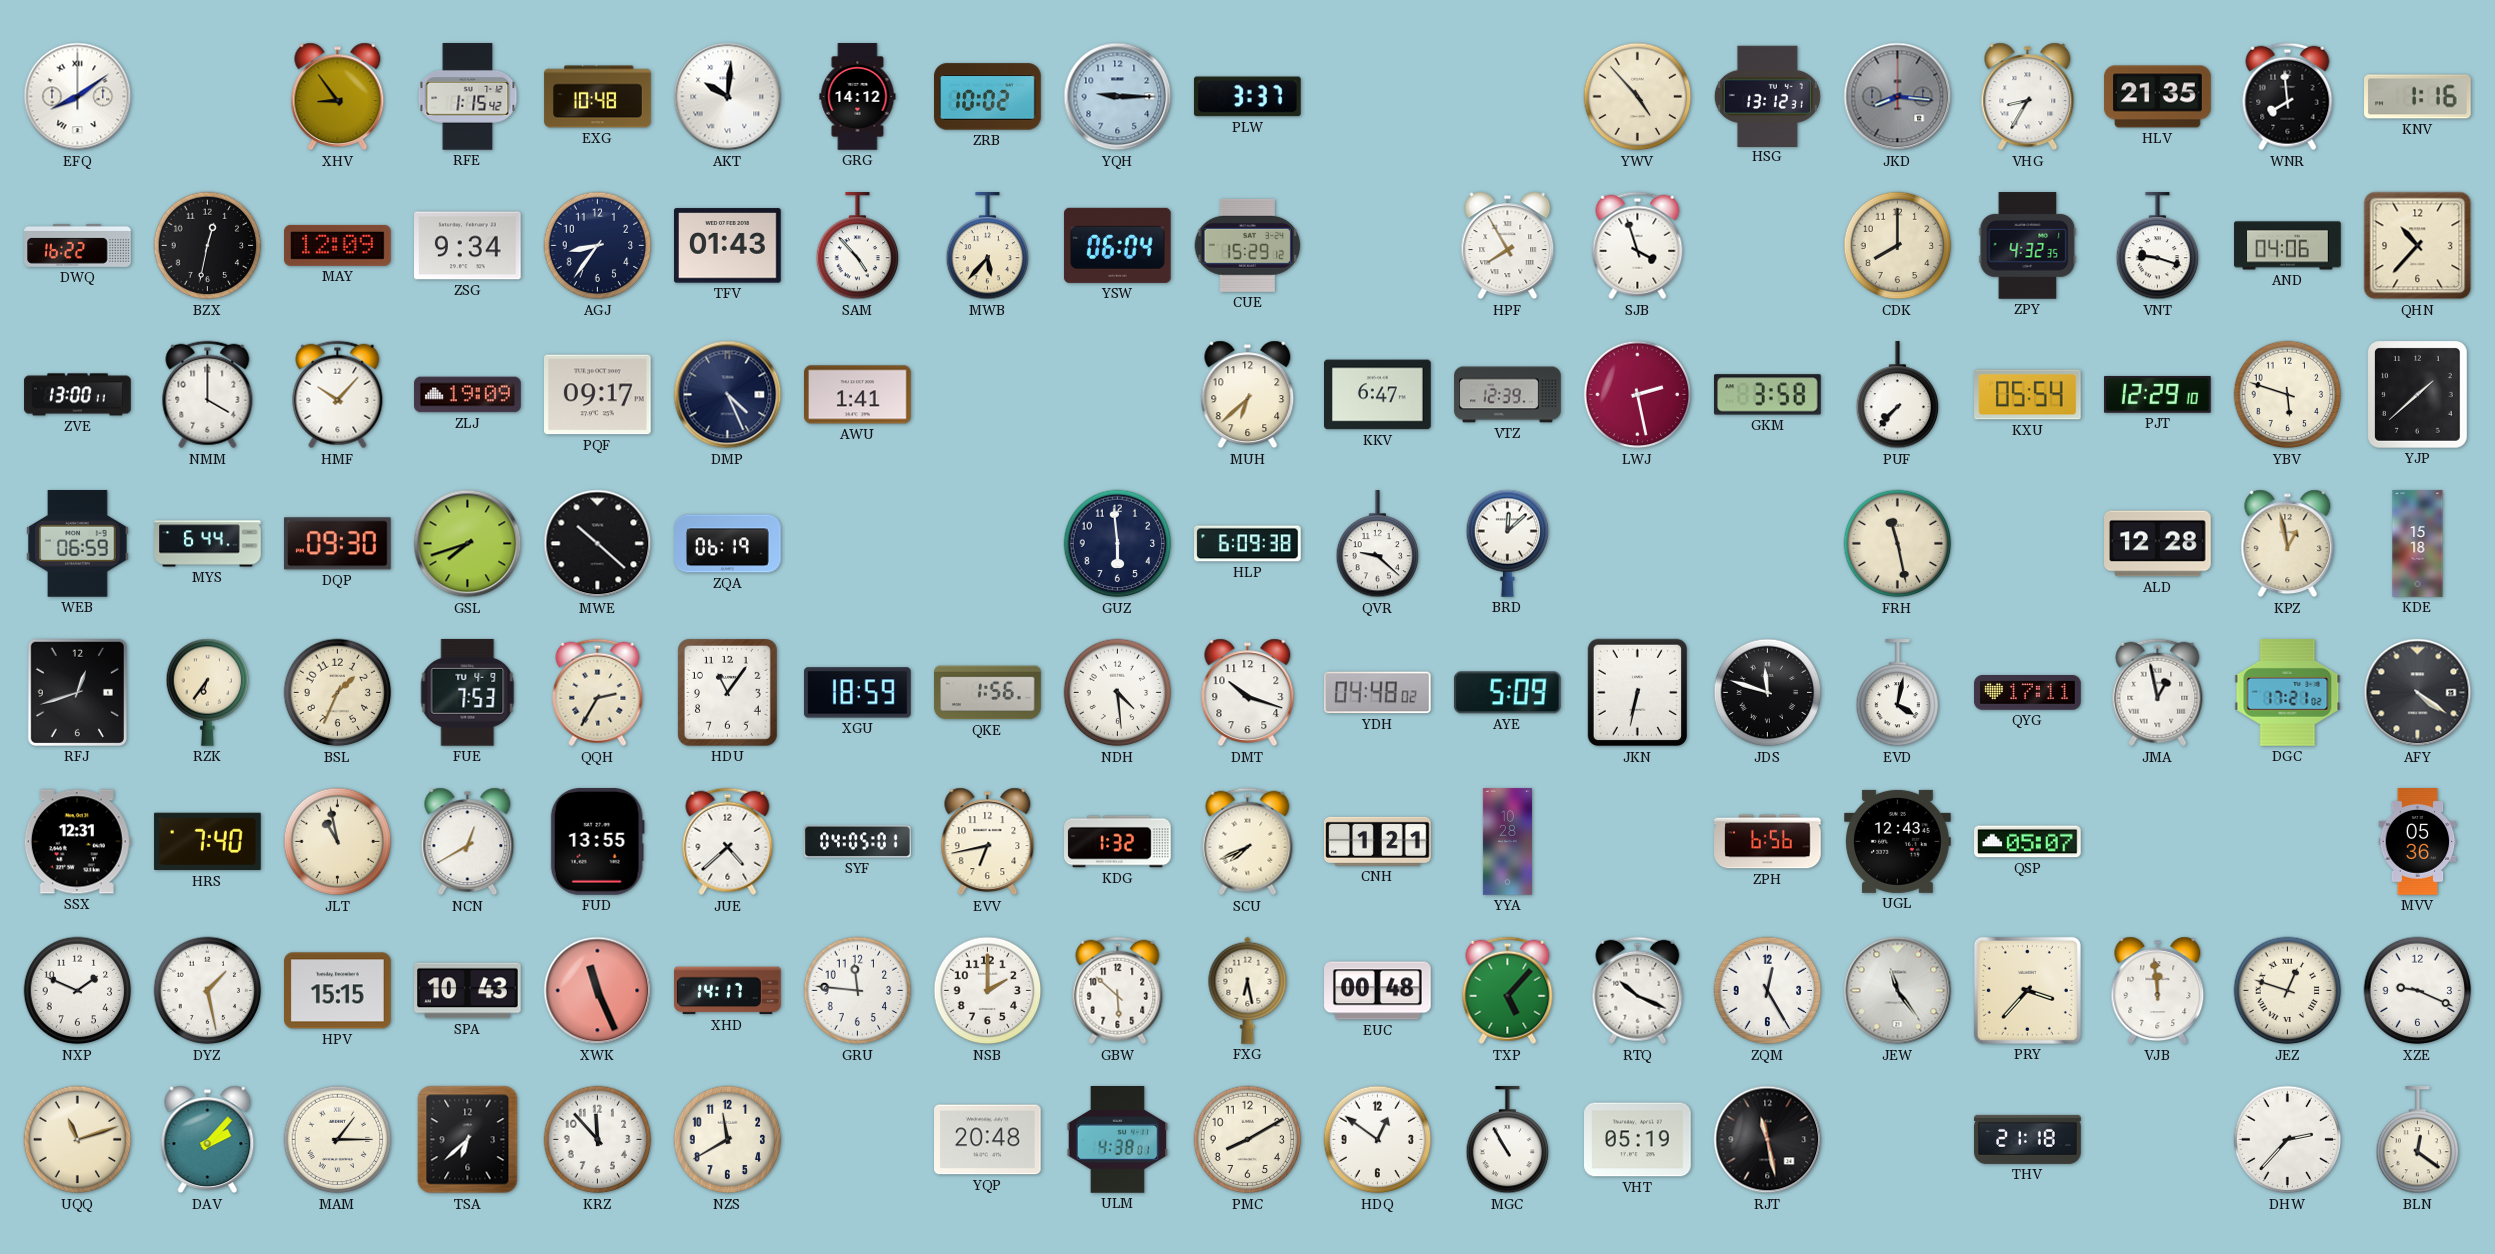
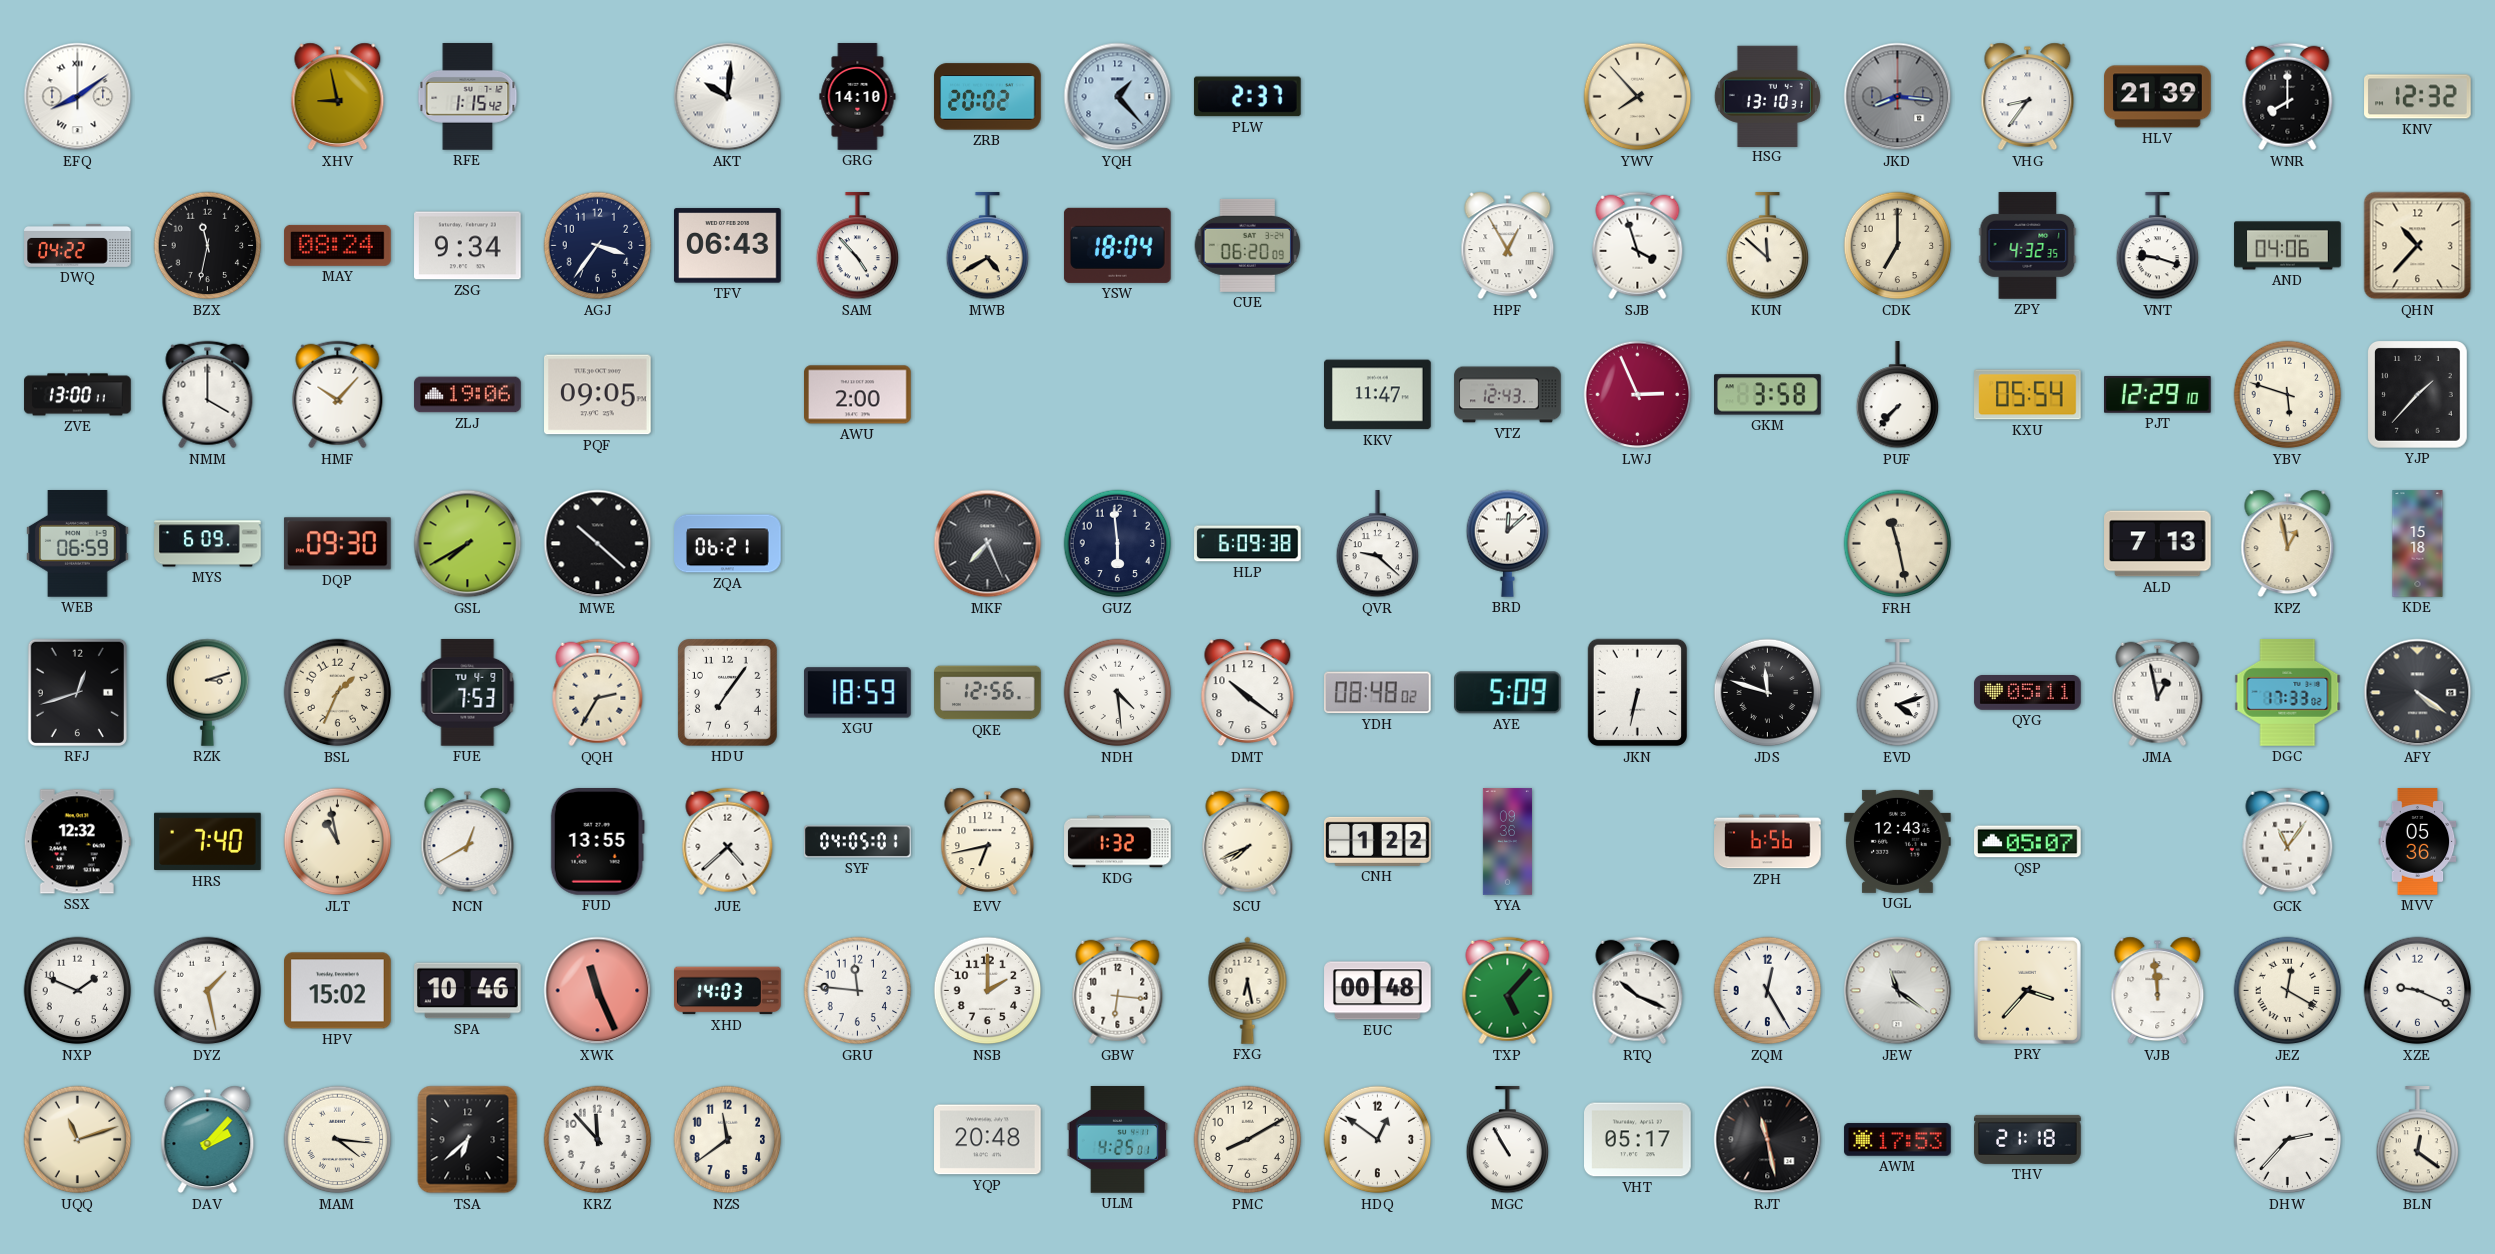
XHV: 8:54 -> 8:58
EXG: 10:48 -> none
GRG: 14:12 -> 14:10
ZRB: 10:02 -> 20:02
YQH: 9:15 -> 1:23
PLW: 3:37 -> 2:37
YWV: 4:53 -> 7:53
HSG: 13:12 -> 13:10
VHG: 8:35 -> 8:36
HLV: 21:35 -> 21:39
WNR: 7:59 -> 8:00
KNV: 1:16 -> 12:32
DWQ: 16:22 -> 04:22
BZX: 12:32 -> 11:32
MAY: 12:09 -> 08:24
AGJ: 8:36 -> 3:36
TFV: 01:43 -> 06:43
MWB: 5:37 -> 4:40
YSW: 06:04 -> 18:04
CUE: 15:29 -> 06:20
HPF: 7:55 -> 12:55
KUN: none -> 11:52
CDK: 8:00 -> 7:00
ZLJ: 19:09 -> 19:06
PQF: 09:17 -> 09:05
DMP: 4:26 -> none
AWU: 1:41 -> 2:00
MUH: 6:38 -> none
KKV: 6:47 -> 11:47
VTZ: 12:39 -> 12:43
LWJ: 2:28 -> 2:56
YJP: 1:38 -> 1:37
MYS: 6:44 -> 6:09
GSL: 7:42 -> 7:40
ZQA: 06:19 -> 06:21
MKF: none -> 7:26
ALD: 12:28 -> 7:13
RZK: 6:36 -> 3:12
HDU: 11:06 -> 7:06
QKE: 1:56 -> 12:56
DMT: 10:18 -> 10:21
YDH: 04:48 -> 08:48
EVD: 4:02 -> 4:12
QYG: 17:11 -> 05:11
DGC: 17:21 -> 17:33
SSX: 12:31 -> 12:32
CNH: 1:21 -> 1:22
YYA: 10:28 -> 09:36
GCK: none -> 11:06
HPV: 15:15 -> 15:02
SPA: 10:43 -> 10:46
XHD: 14:17 -> 14:03
GBW: 5:52 -> 6:16
JEW: 11:24 -> 11:21
JEZ: 12:48 -> 12:20
MAM: 1:15 -> 4:16
NZS: 11:40 -> 11:39
ULM: 4:38 -> 4:25
VHT: 05:19 -> 05:17
AWM: none -> 17:53
